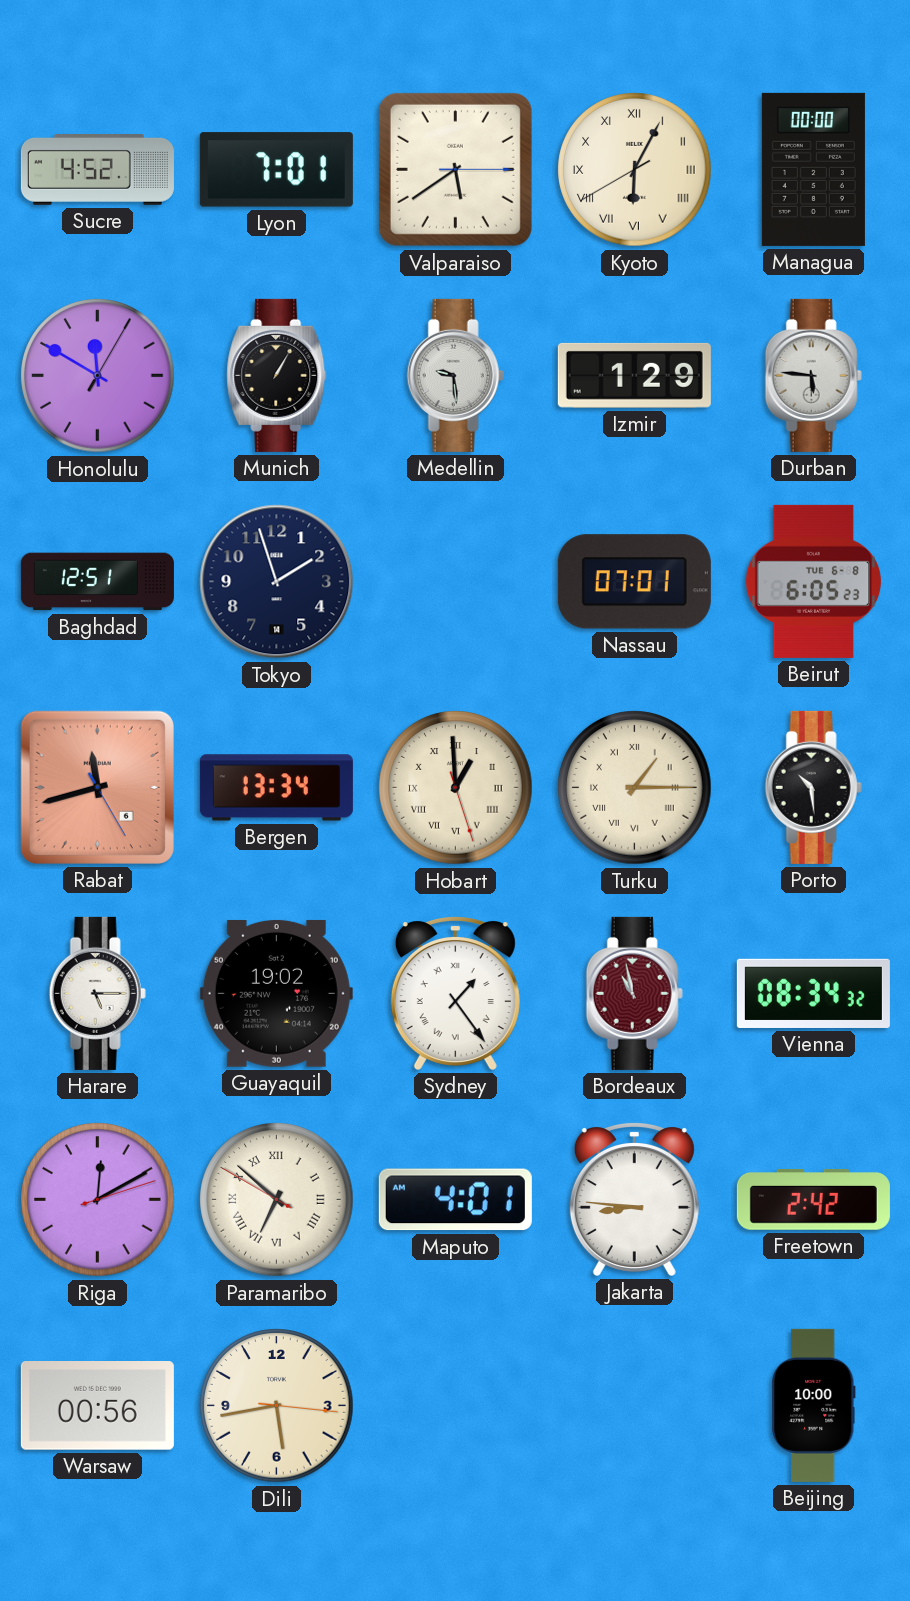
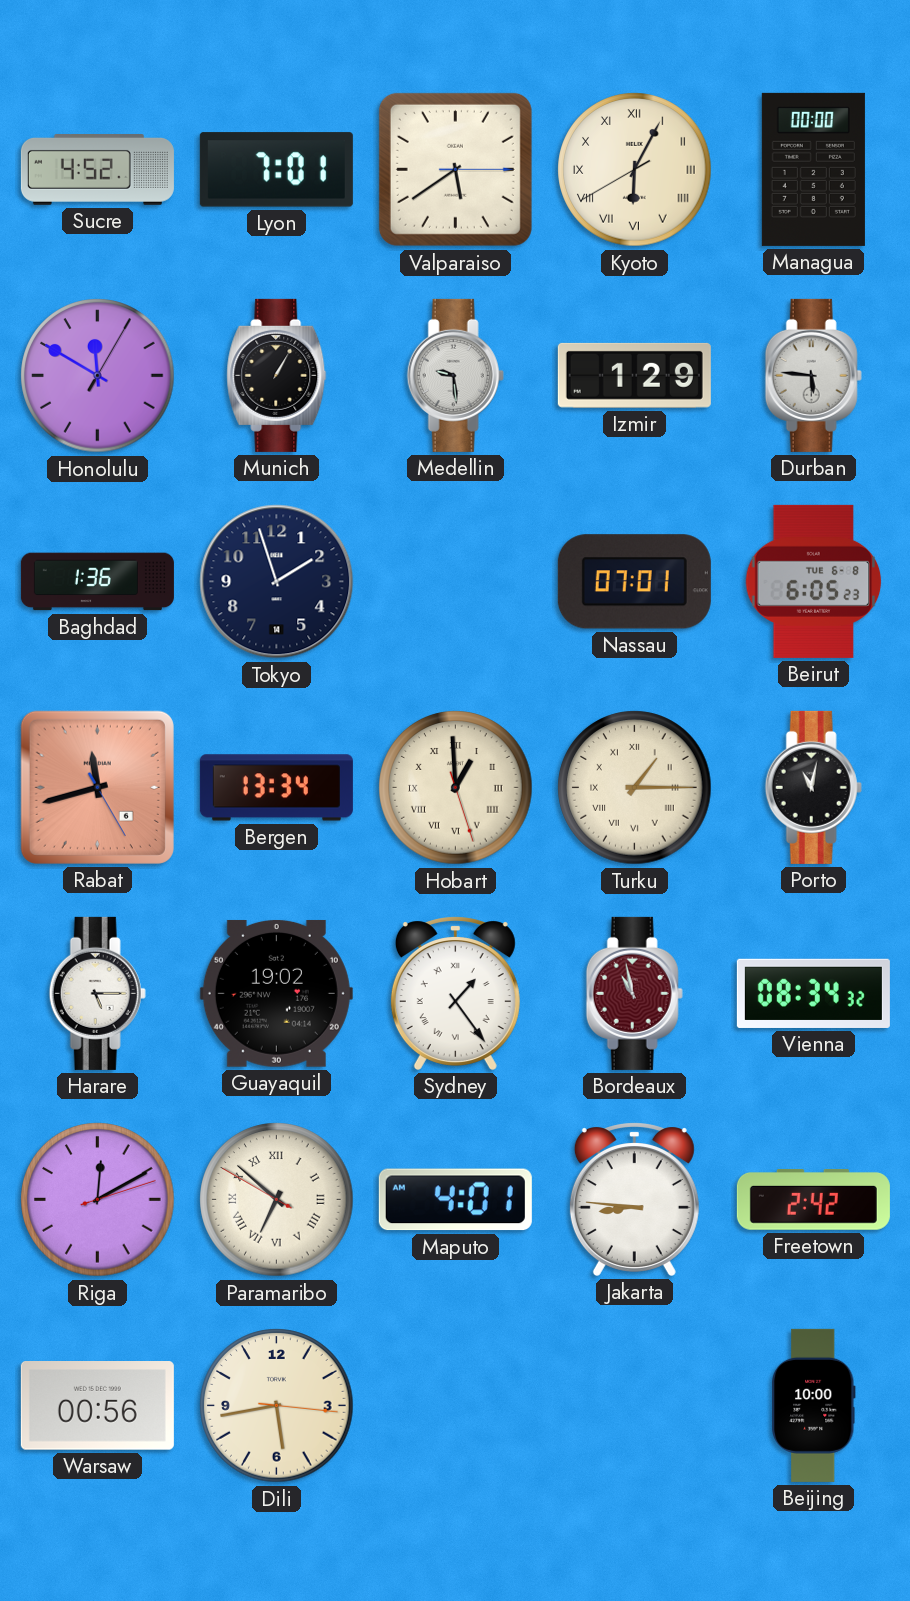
Baghdad: 12:51 -> 1:36
Porto: 10:29 -> 11:02
